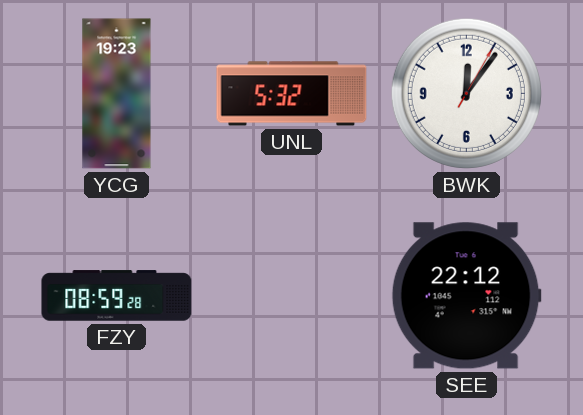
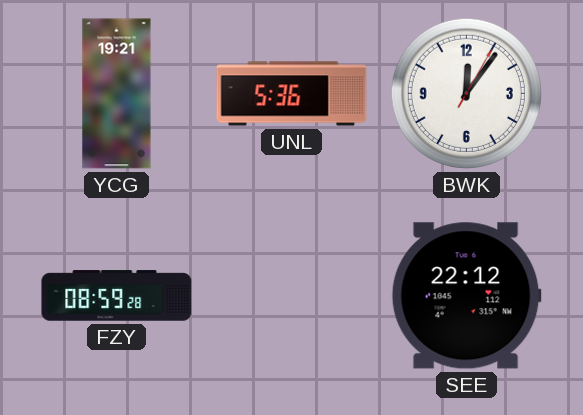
YCG: 19:23 -> 19:21
UNL: 5:32 -> 5:36
